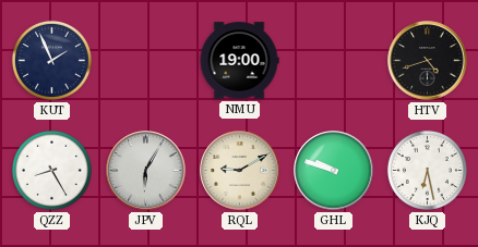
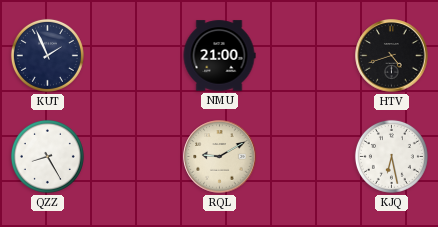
NMU: 19:00 -> 21:00
JPV: 6:05 -> none
GHL: 9:48 -> none
